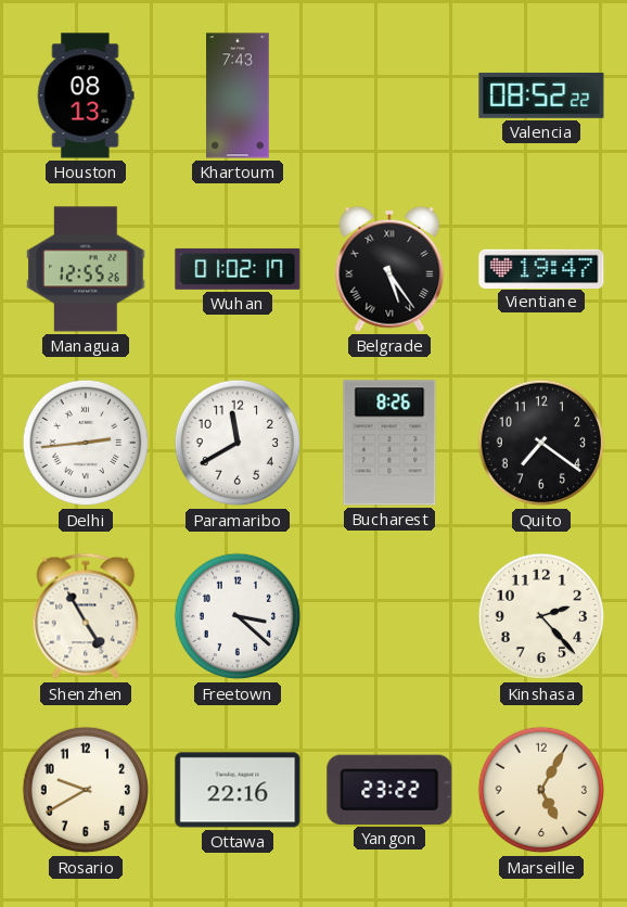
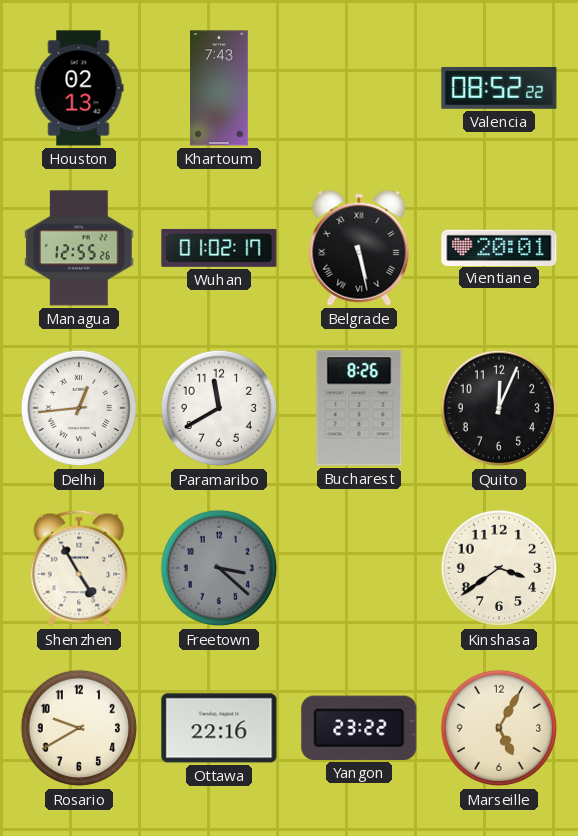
Houston: 08:13 -> 02:13
Belgrade: 5:24 -> 5:28
Vientiane: 19:47 -> 20:01
Delhi: 2:44 -> 12:44
Quito: 7:21 -> 12:04
Freetown dial: white -> grey
Kinshasa: 2:23 -> 3:39
